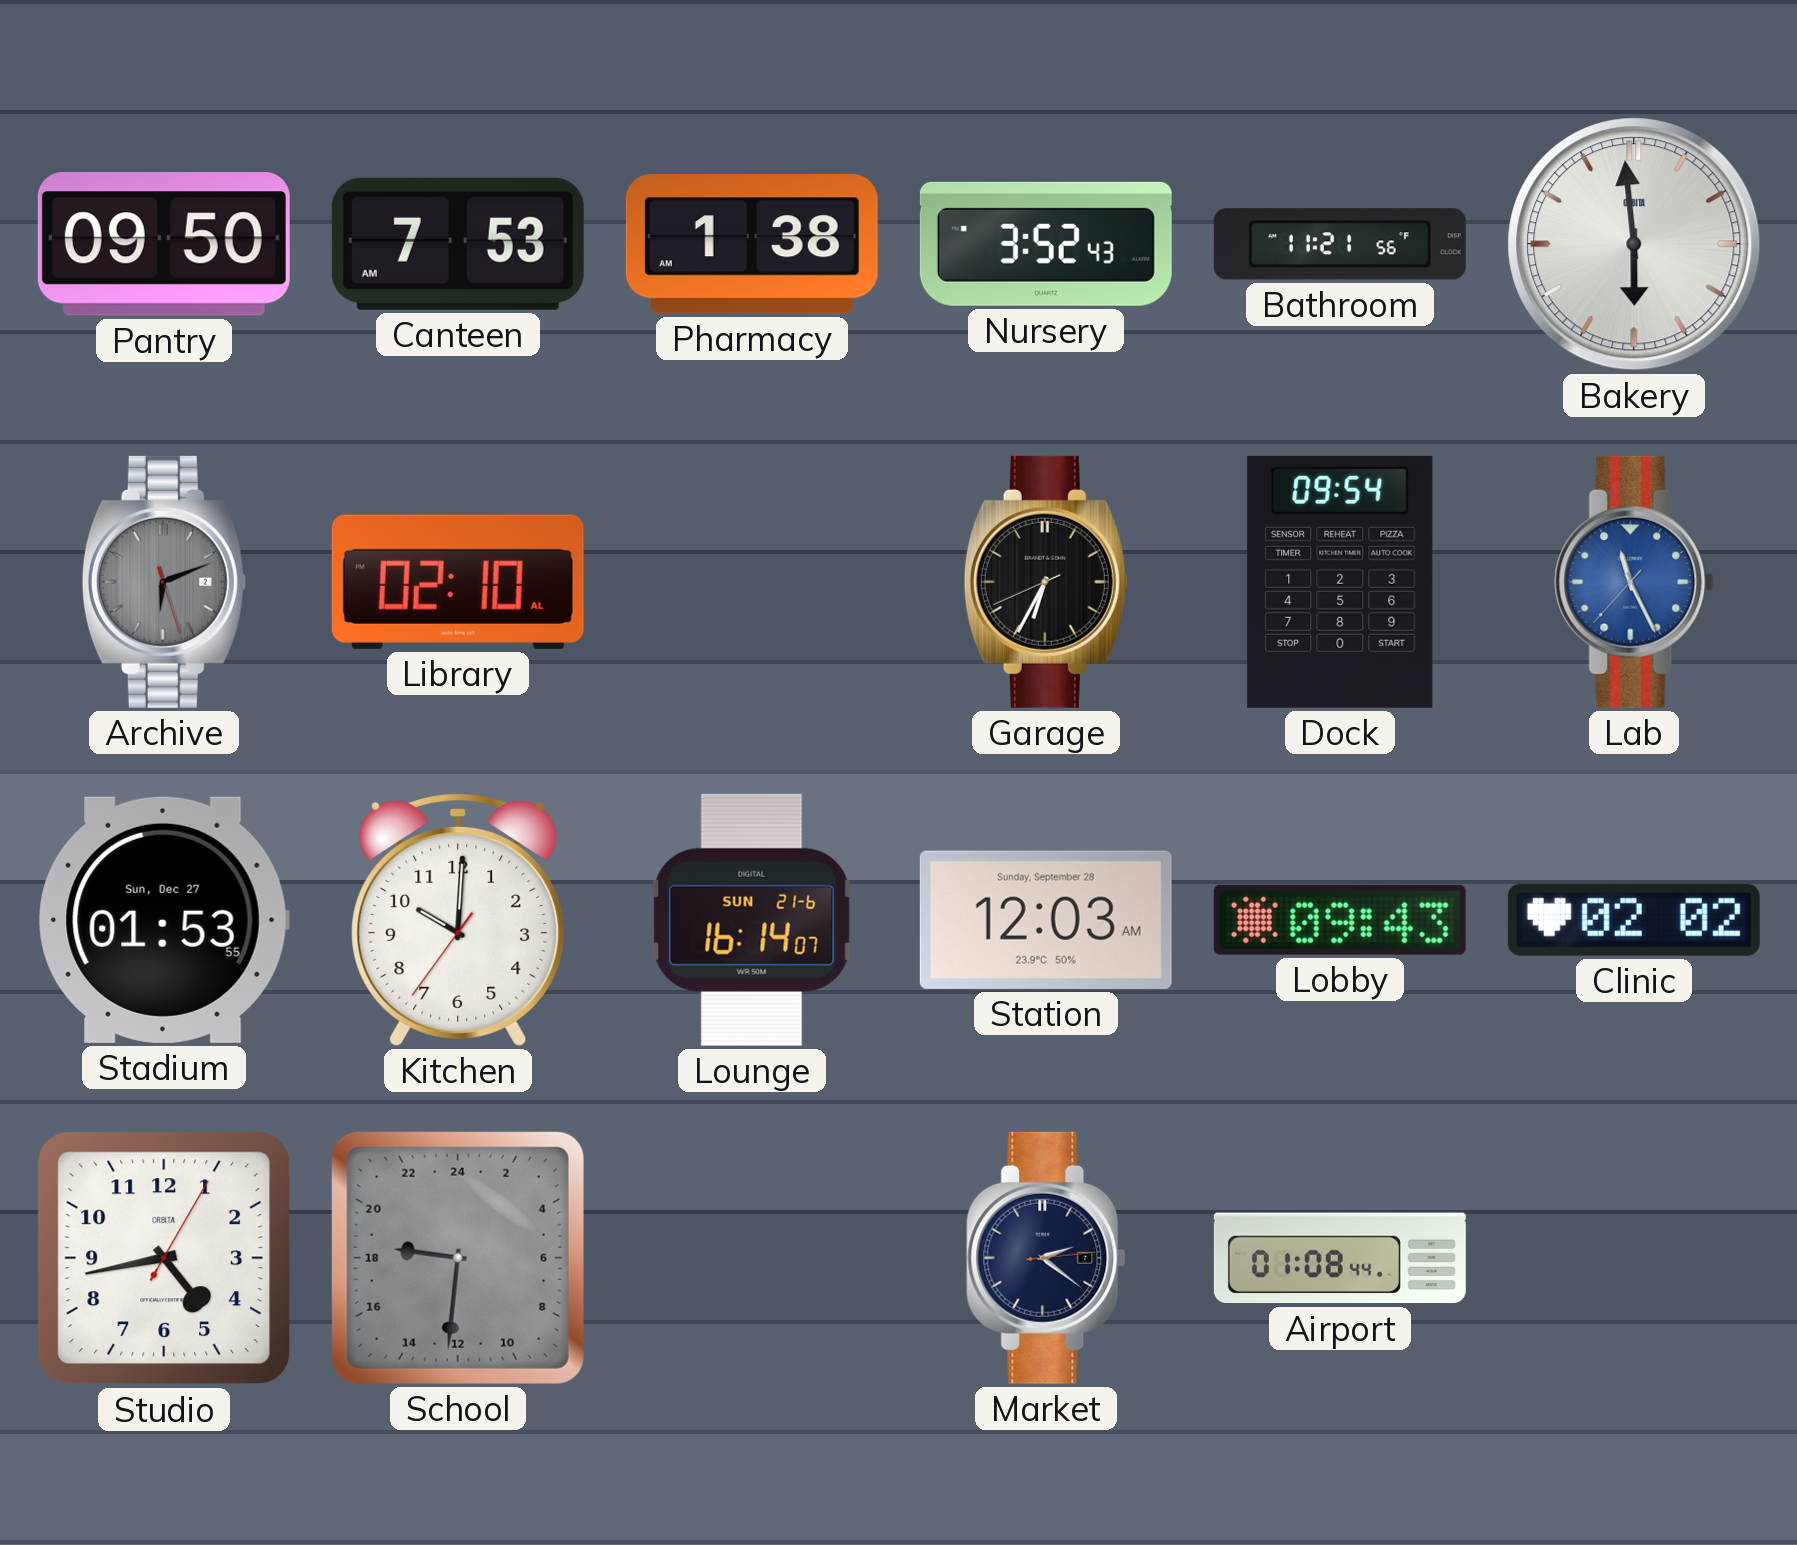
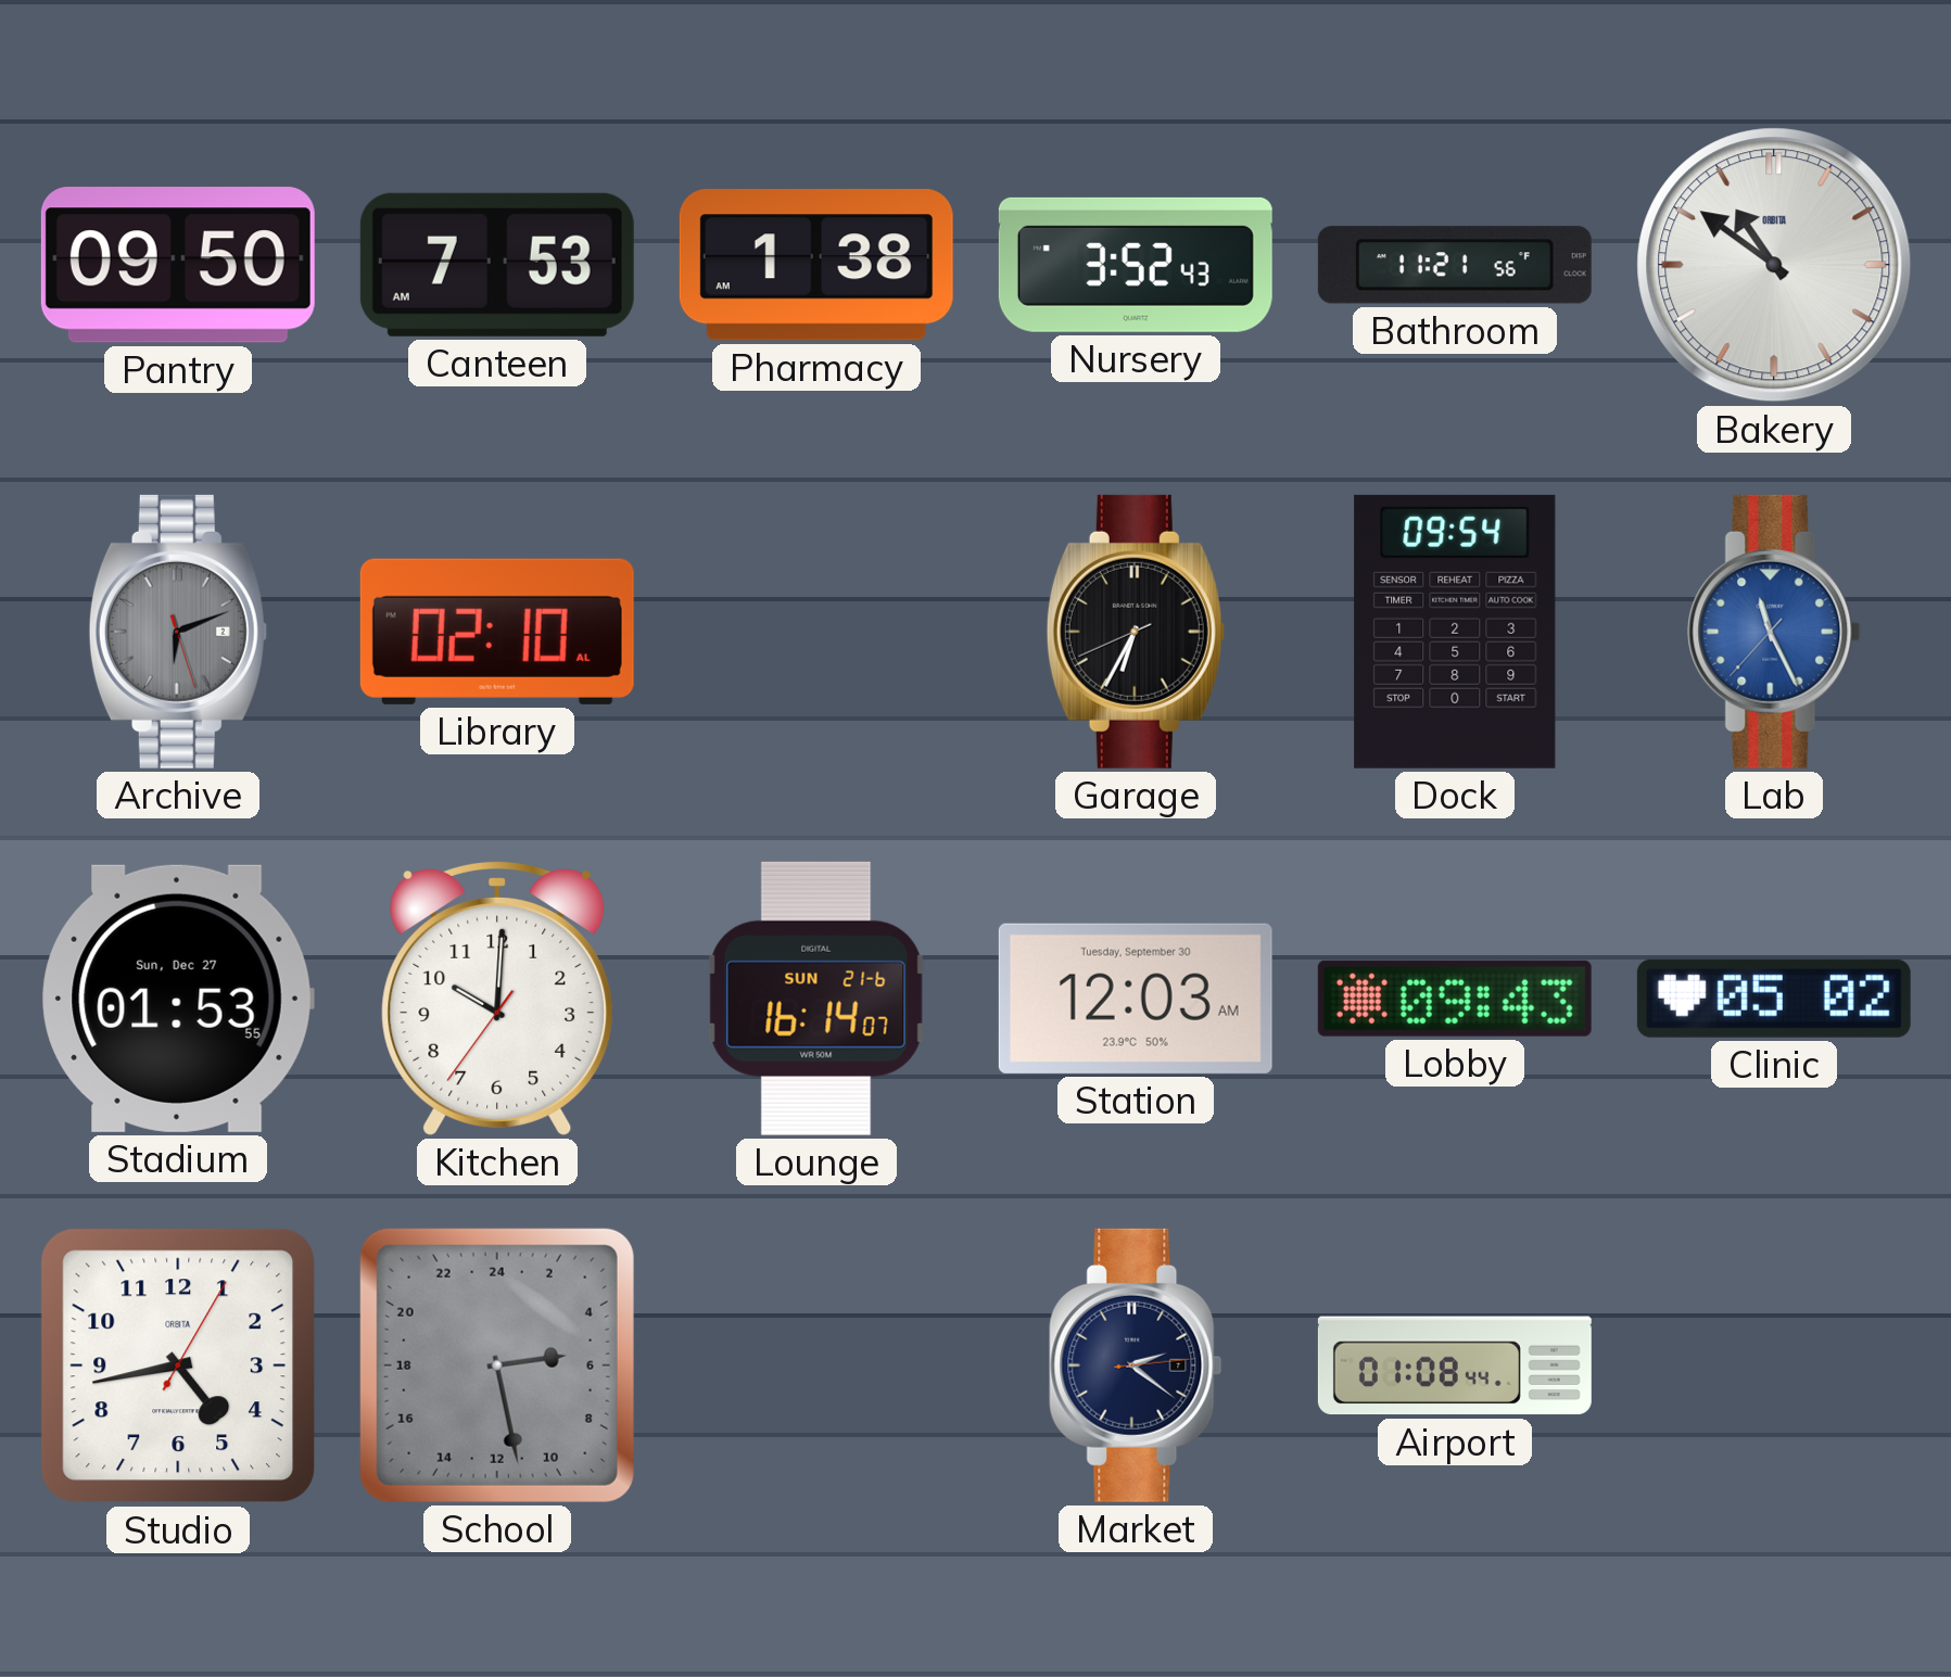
Bakery: 5:59 -> 10:51
Station date: Sunday, September 28 -> Tuesday, September 30
Clinic: 02:02 -> 05:02
School: 18:31 -> 5:28
